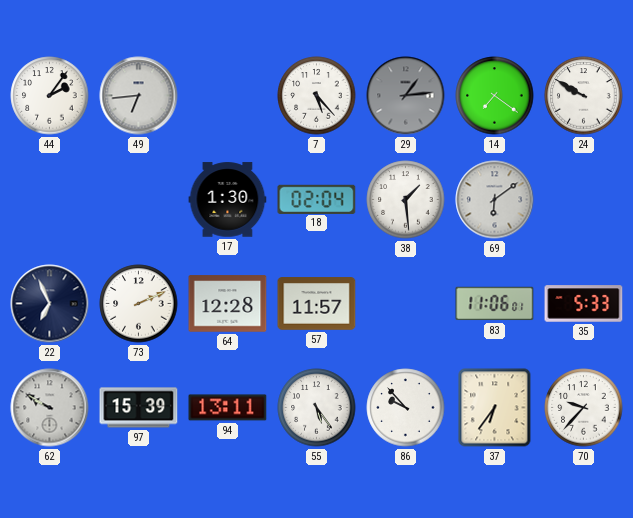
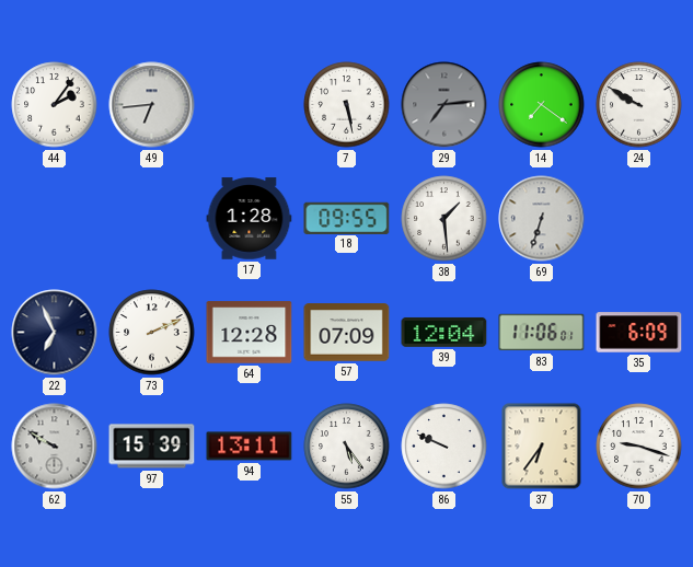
7: 5:23 -> 5:28
29: 1:14 -> 7:14
17: 1:30 -> 1:28
18: 02:04 -> 09:55
69: 6:09 -> 6:33
57: 11:57 -> 07:09
39: none -> 12:04
35: 5:33 -> 6:09
86: 9:53 -> 9:49
70: 9:37 -> 9:18
